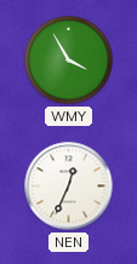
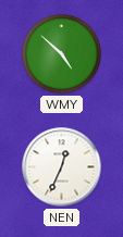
WMY: 3:55 -> 4:52
